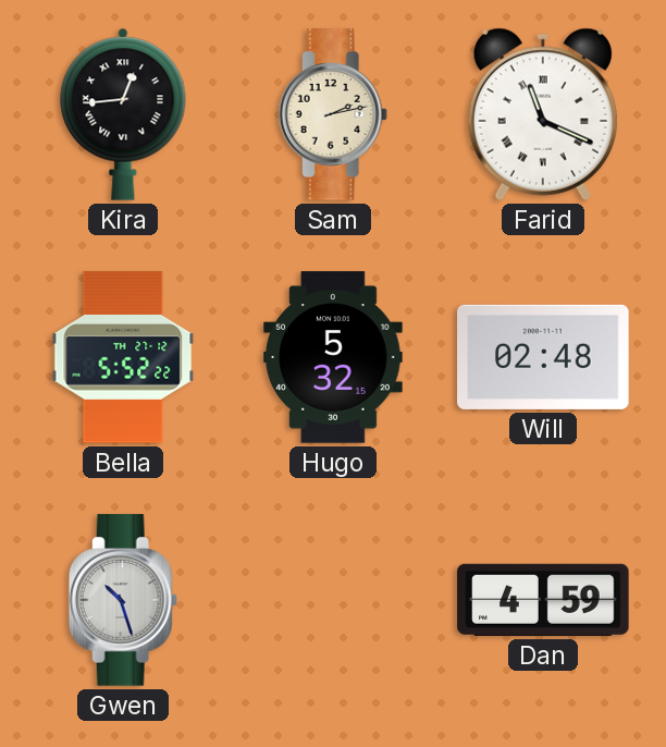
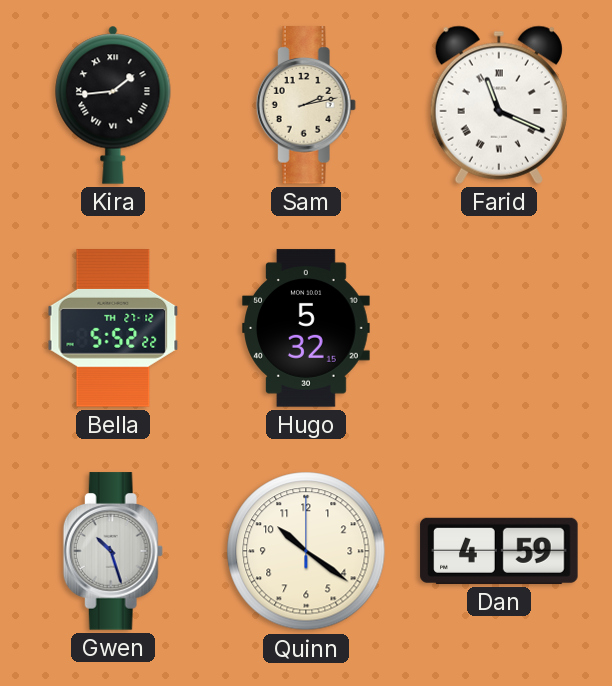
Kira: 12:44 -> 1:44
Will: 02:48 -> none
Quinn: none -> 10:21
